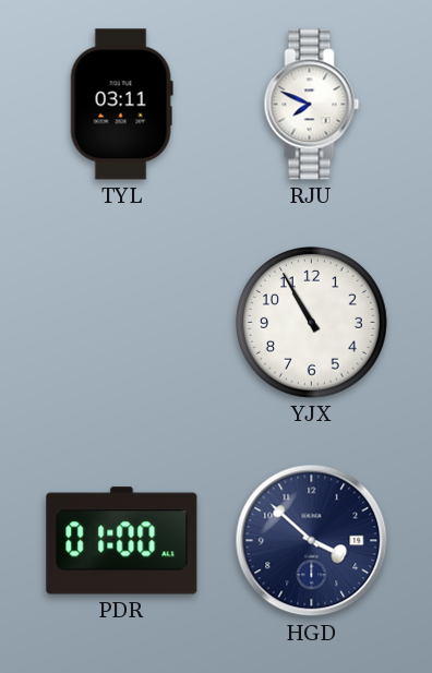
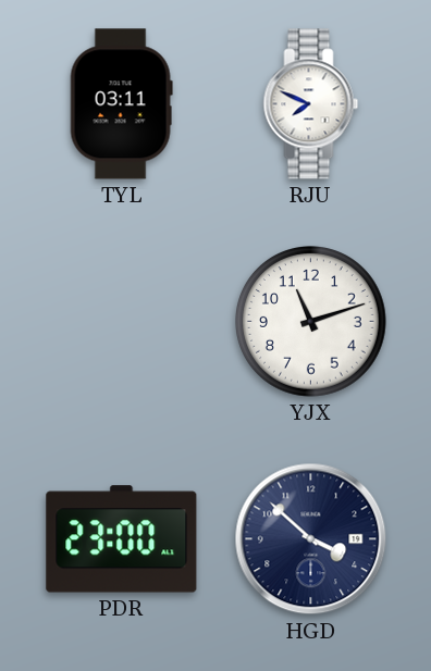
YJX: 10:55 -> 11:12
PDR: 01:00 -> 23:00
